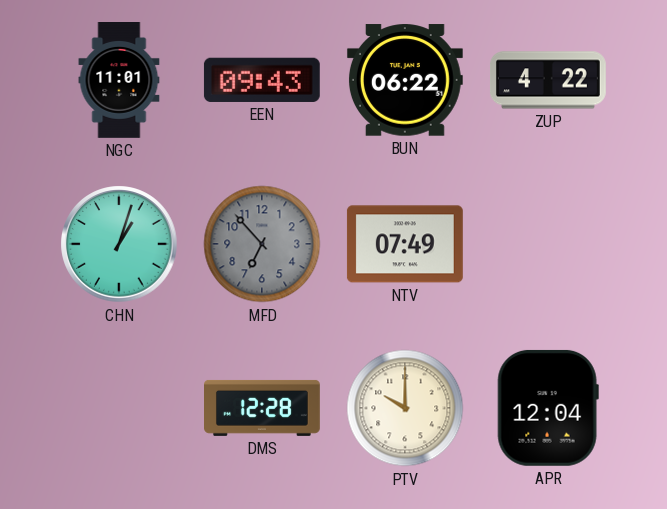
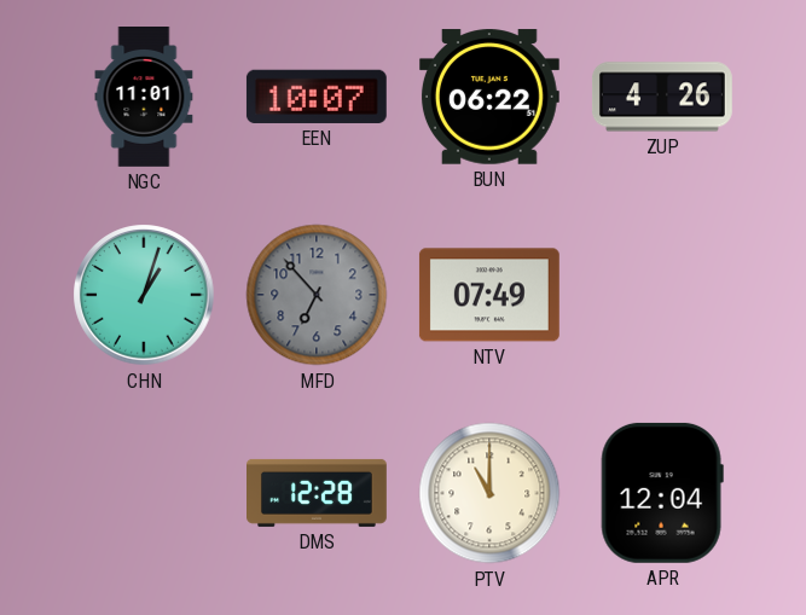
EEN: 09:43 -> 10:07
ZUP: 4:22 -> 4:26
PTV: 10:00 -> 11:00
